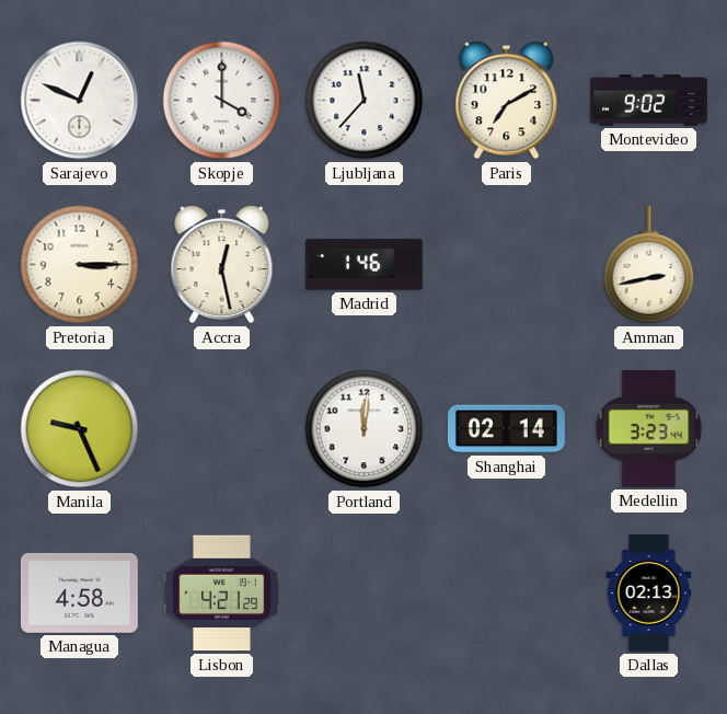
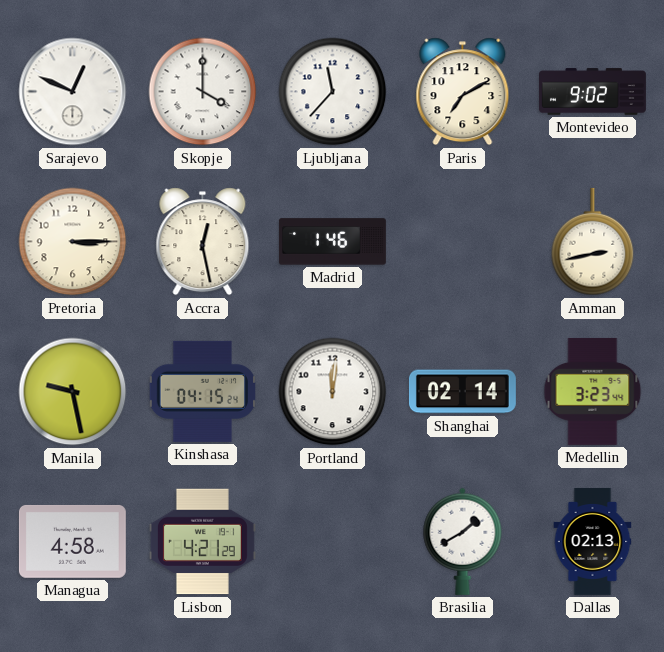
Manila: 9:26 -> 9:28
Kinshasa: none -> 04:15
Brasilia: none -> 1:40
